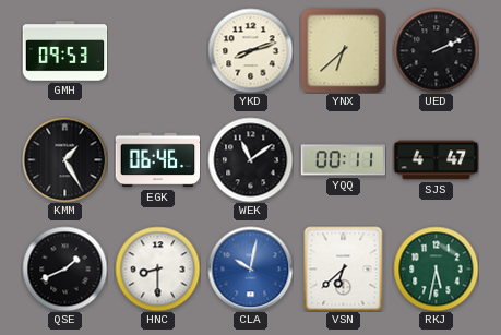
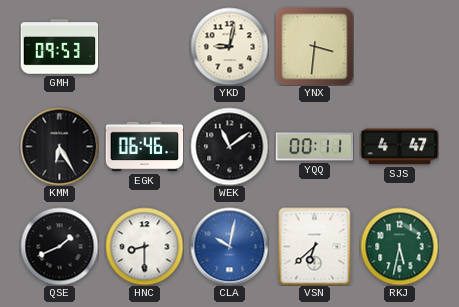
YKD: 8:12 -> 9:02
YNX: 6:38 -> 3:31
UED: 2:11 -> none
KMM: 1:25 -> 6:25
